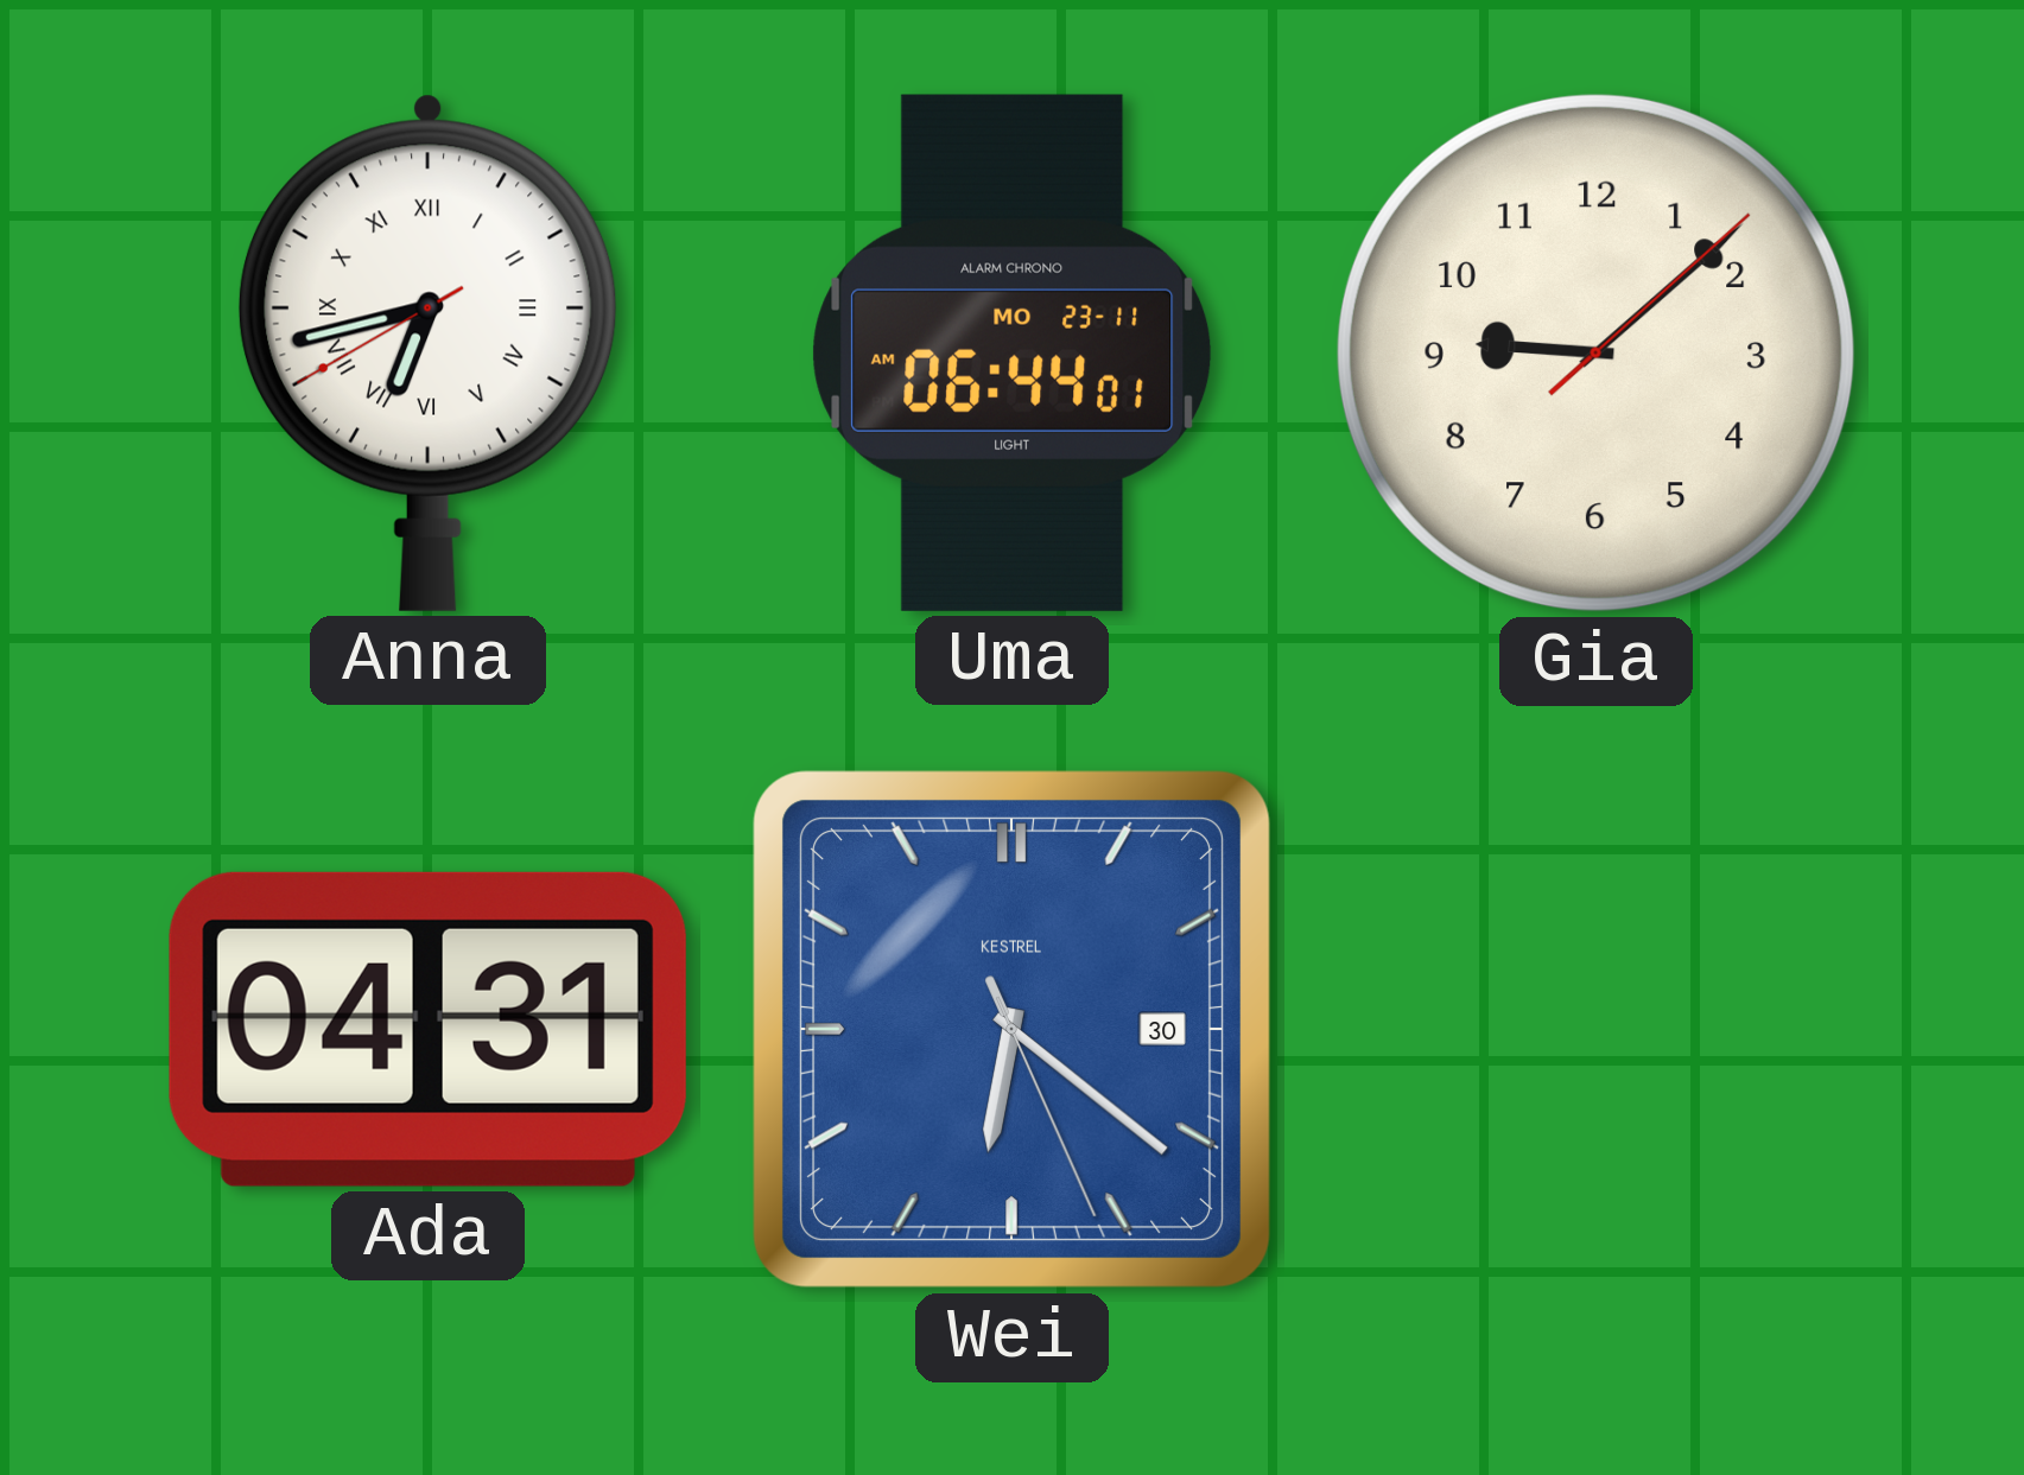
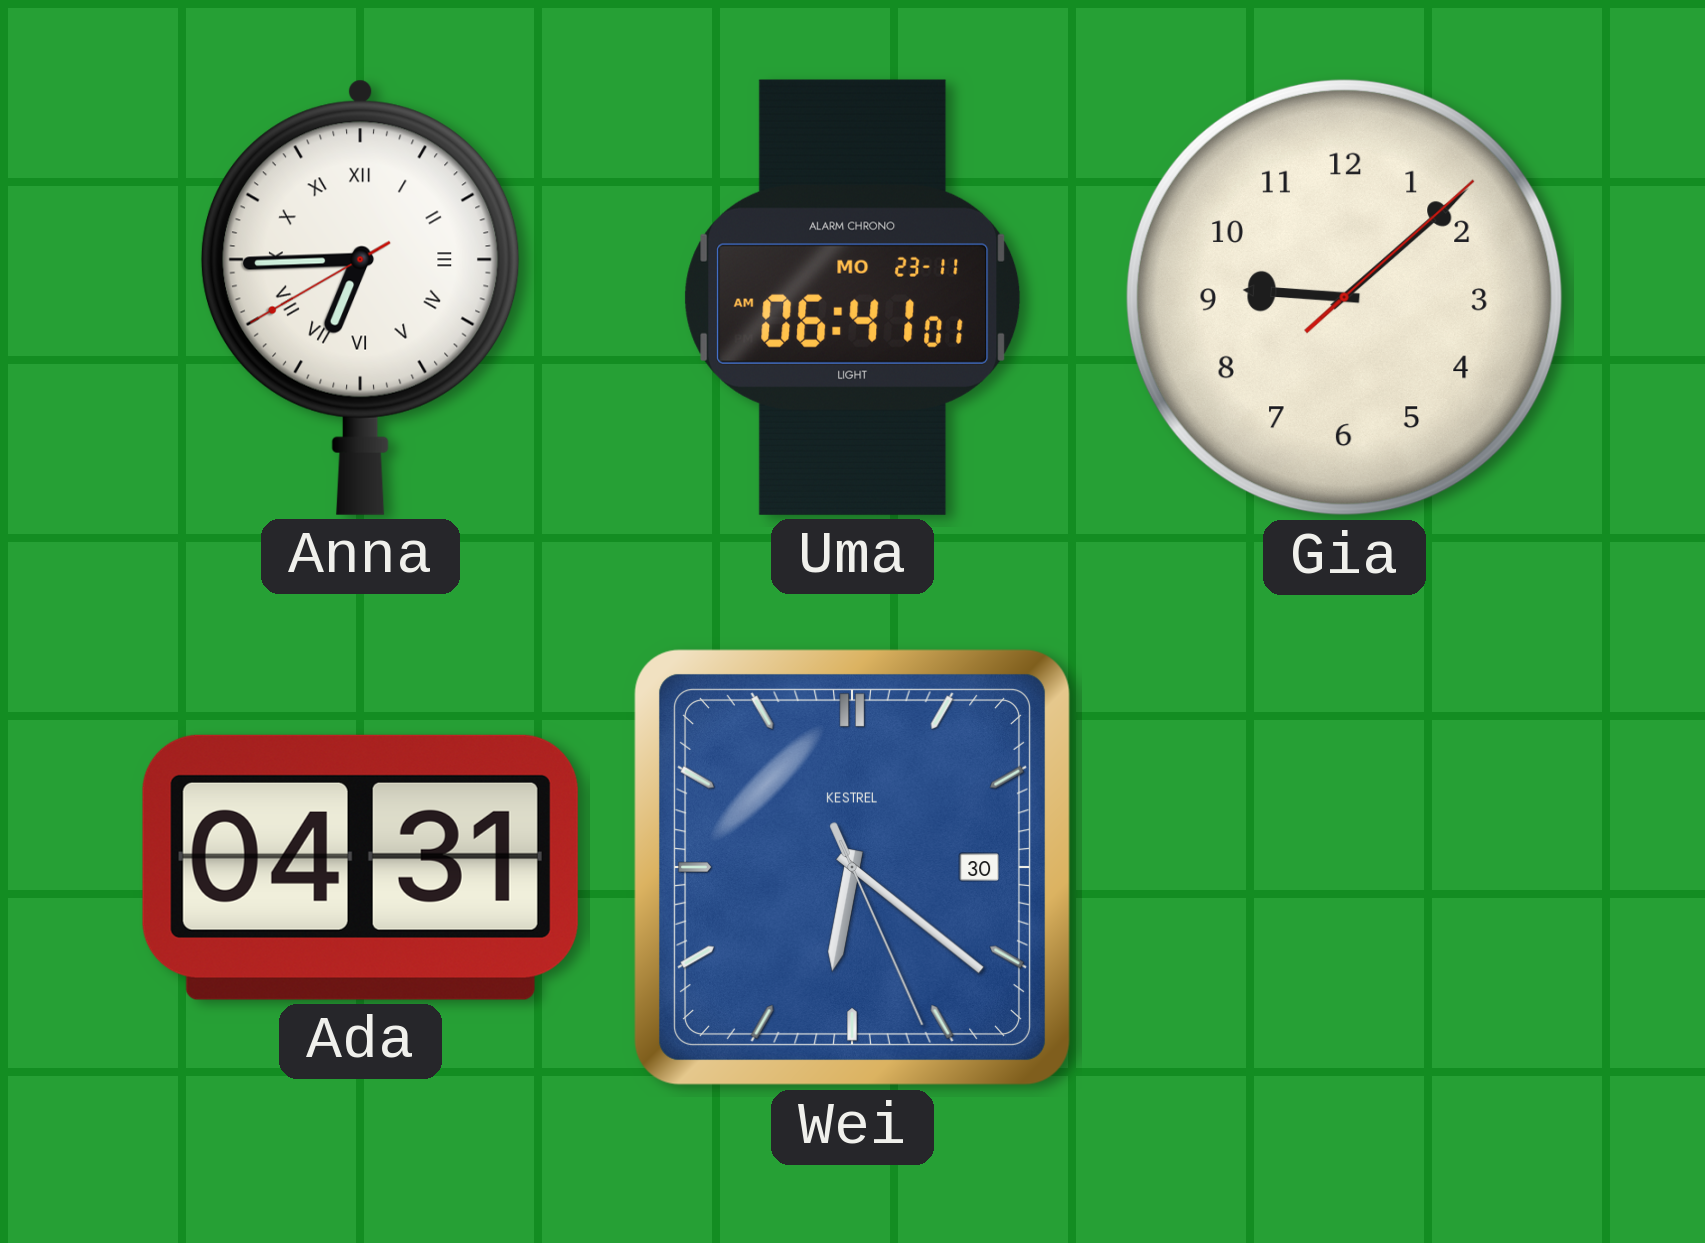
Anna: 6:42 -> 6:44
Uma: 06:44 -> 06:41
